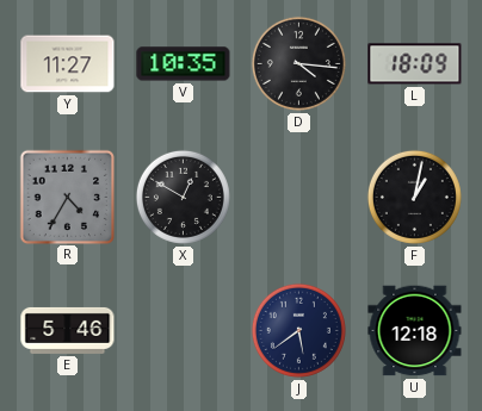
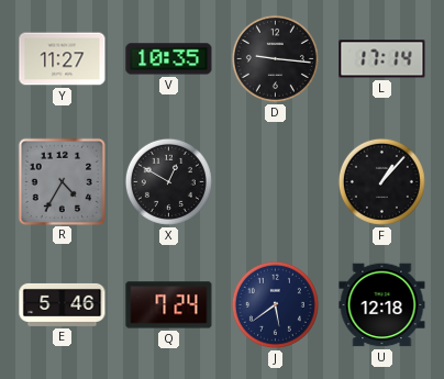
D: 4:16 -> 9:16
L: 18:09 -> 17:14
F: 1:02 -> 1:07
Q: none -> 7:24
